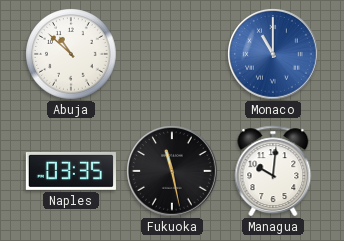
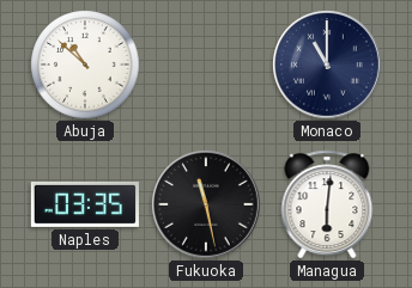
Monaco dial: blue -> navy
Managua: 10:01 -> 6:01
